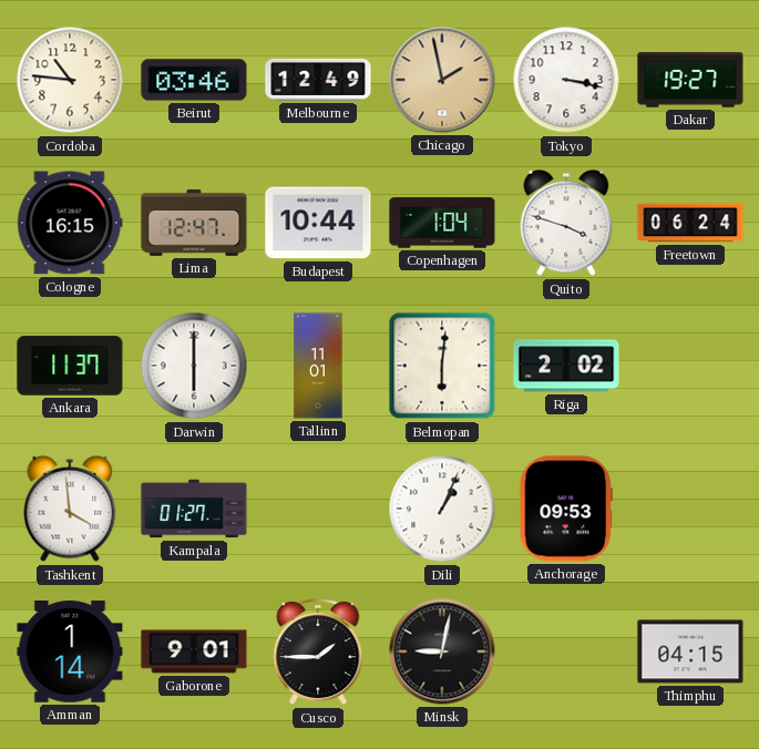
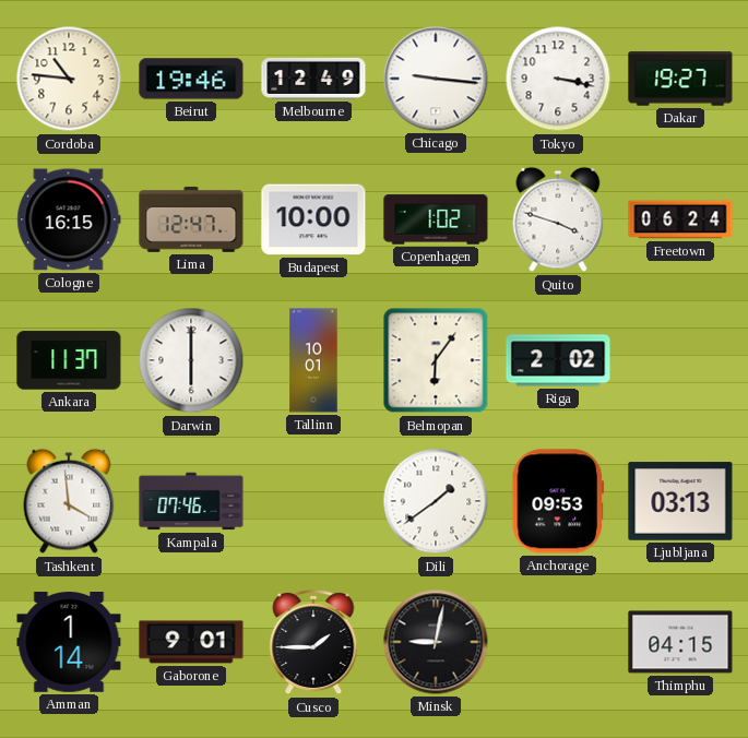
Beirut: 03:46 -> 19:46
Chicago: 1:58 -> 9:16
Chicago dial: champagne -> white
Budapest: 10:44 -> 10:00
Copenhagen: 1:04 -> 1:02
Tallinn: 11:01 -> 10:01
Belmopan: 6:01 -> 6:06
Kampala: 01:27 -> 07:46
Dili: 1:04 -> 1:39
Ljubljana: none -> 03:13
